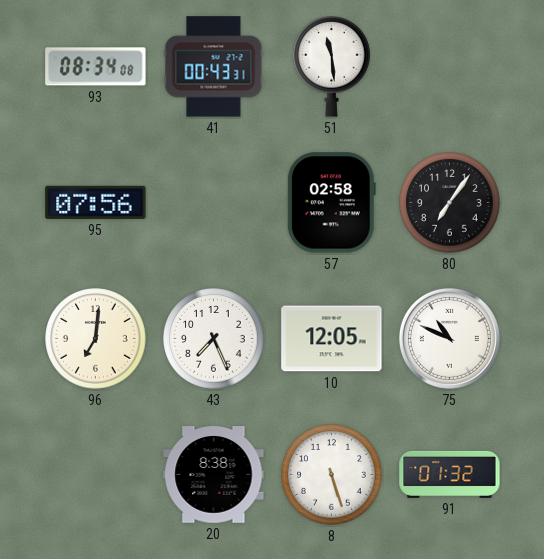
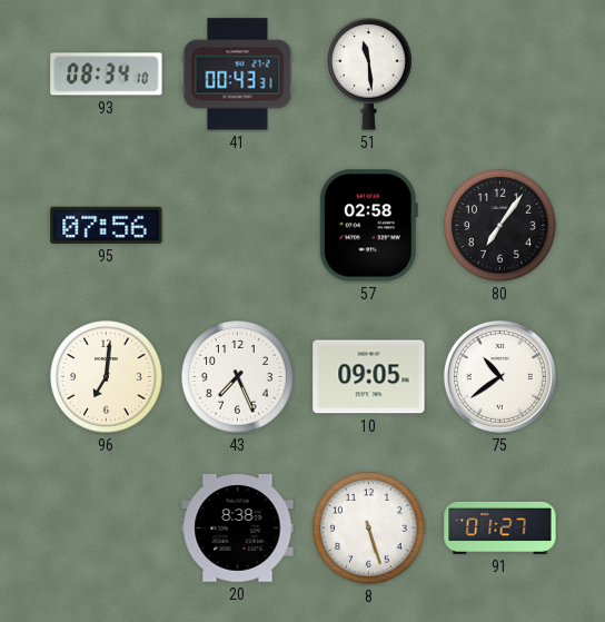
93: 08:34:08 -> 08:34:10
10: 12:05 -> 09:05
75: 10:49 -> 10:39
91: 01:32 -> 01:27
